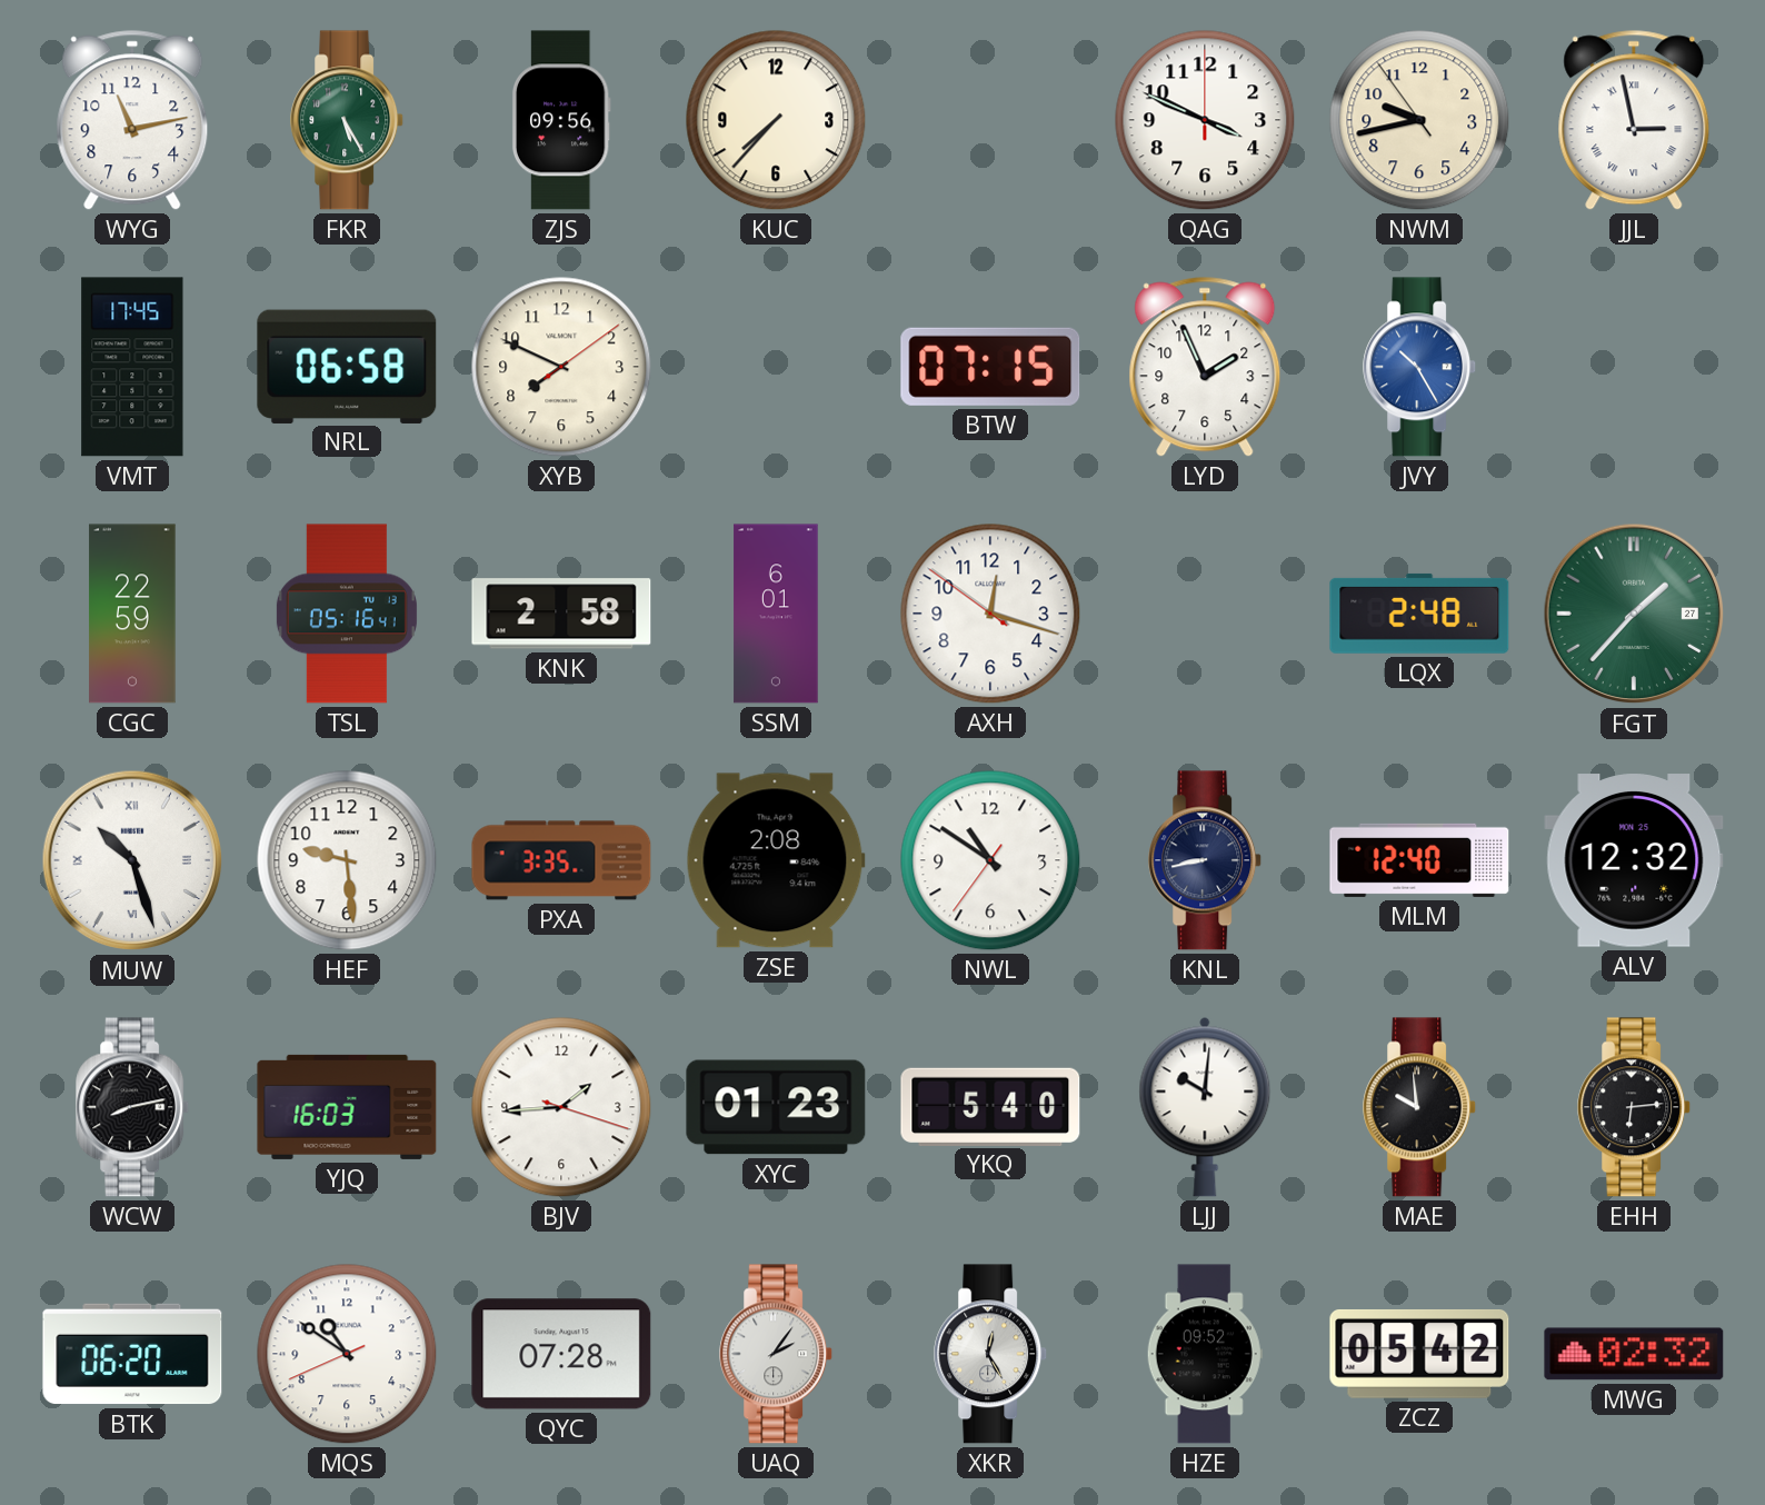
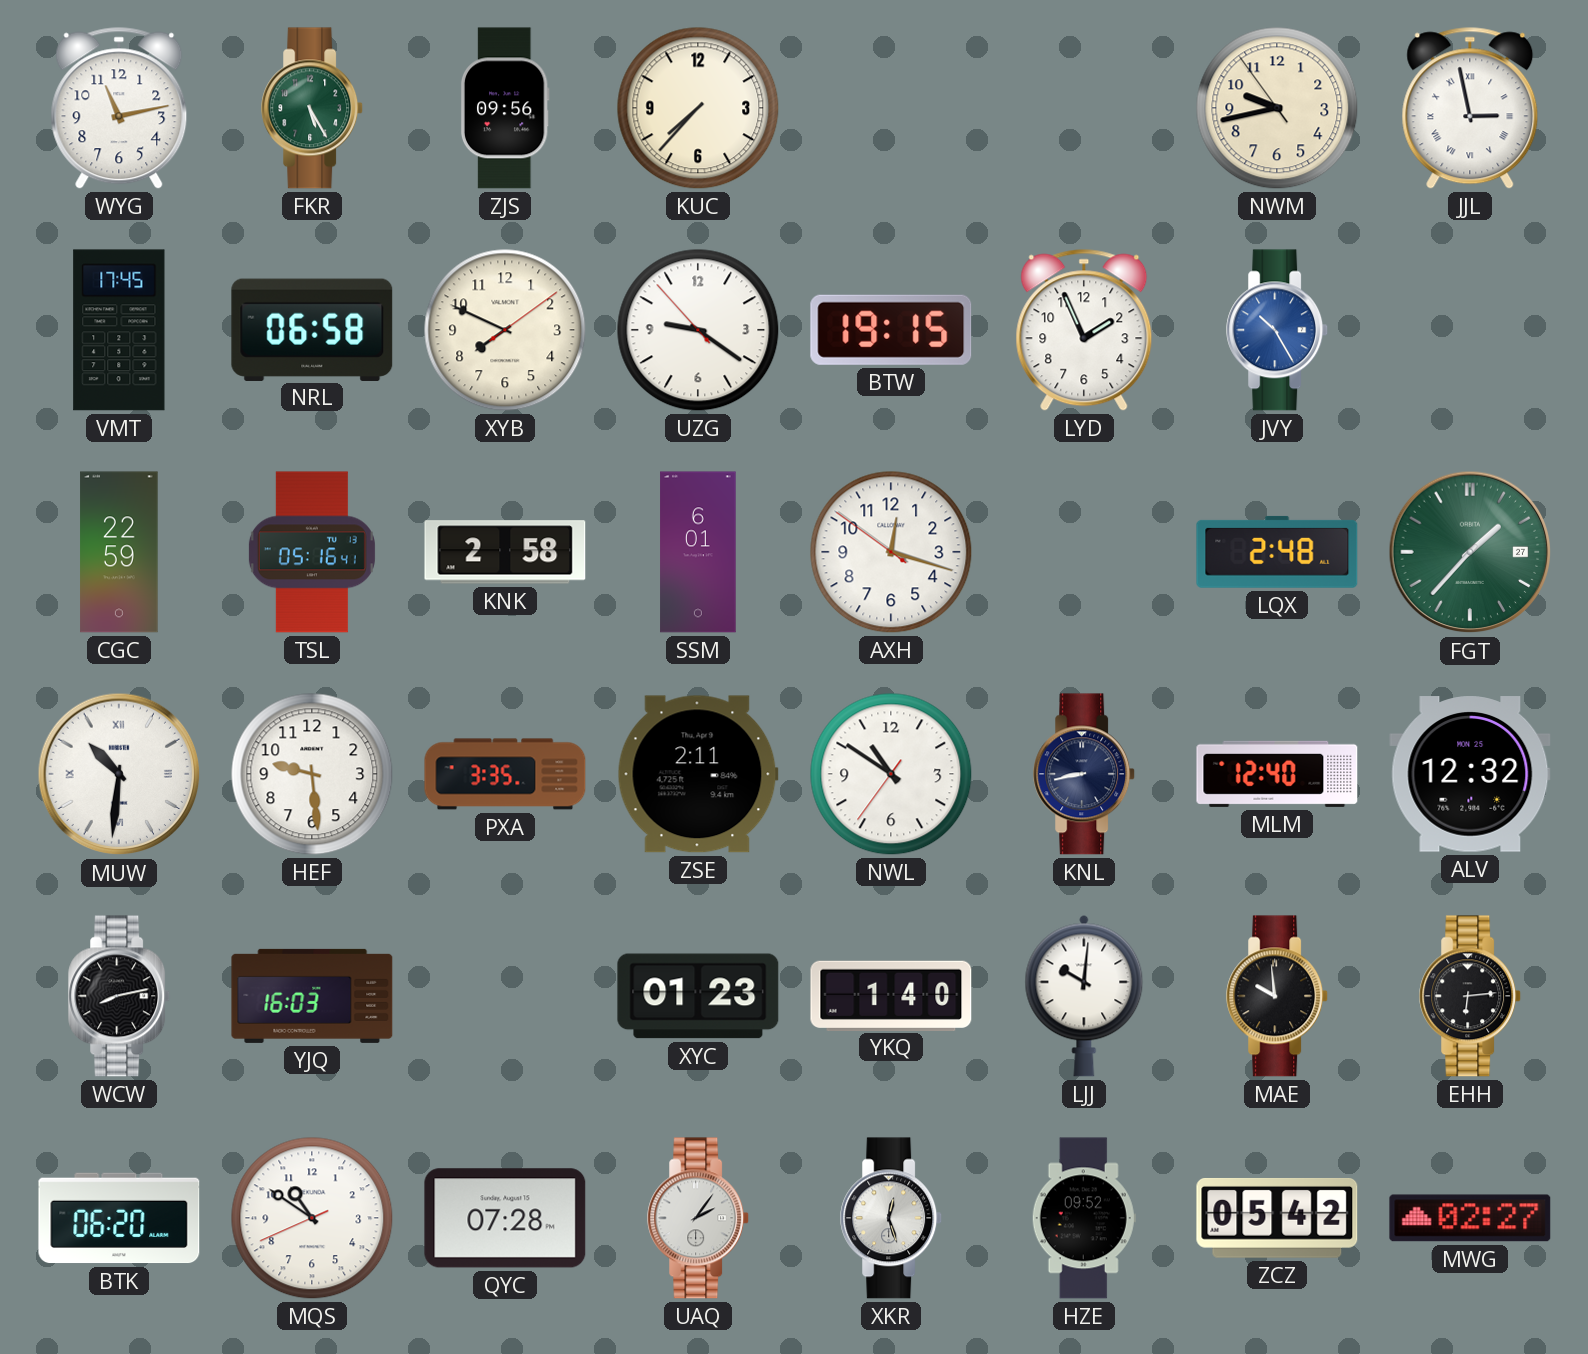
QAG: 3:49 -> none
UZG: none -> 9:20
BTW: 07:15 -> 19:15
MUW: 10:27 -> 10:31
ZSE: 2:08 -> 2:11
BJV: 1:44 -> none
YKQ: 5:40 -> 1:40
XKR: 12:25 -> 12:27
MWG: 02:32 -> 02:27
